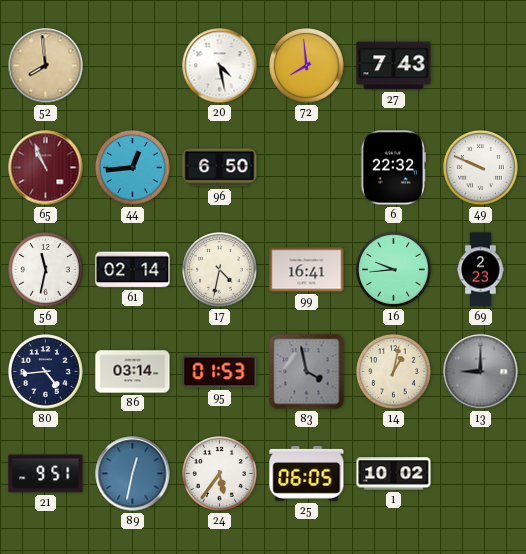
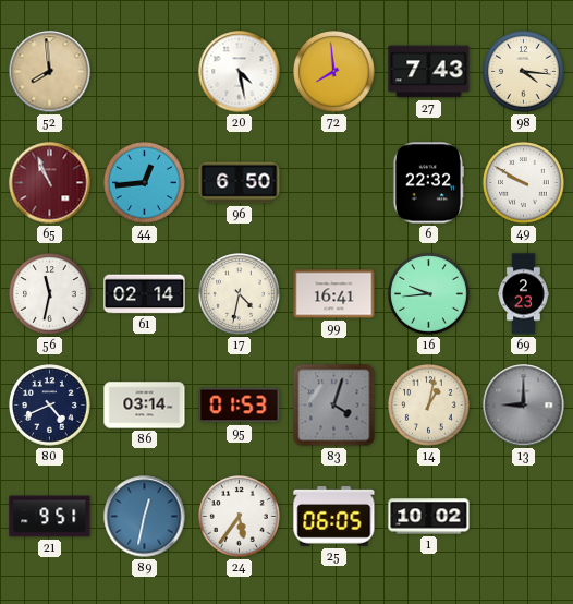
98: none -> 4:16
49: 9:49 -> 9:50
80: 4:44 -> 4:41
83: 3:58 -> 4:03
